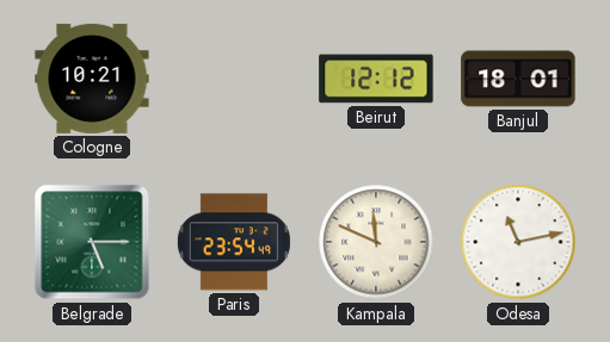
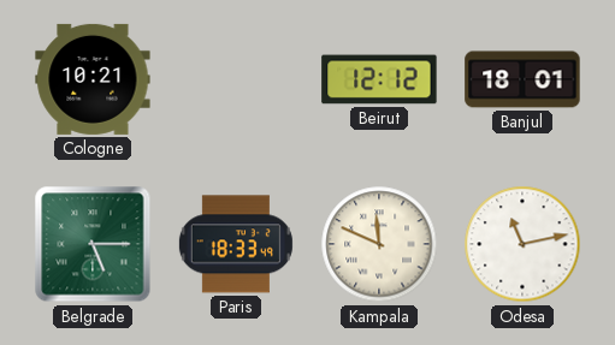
Paris: 23:54 -> 18:33
